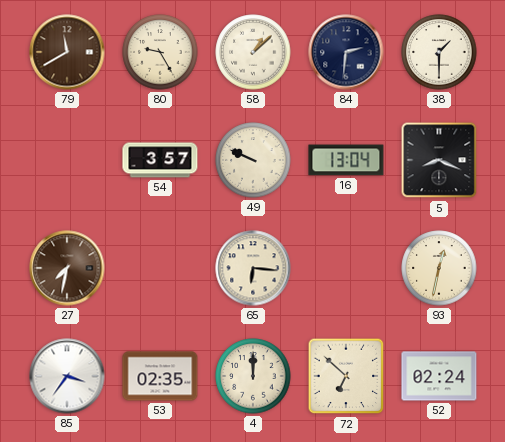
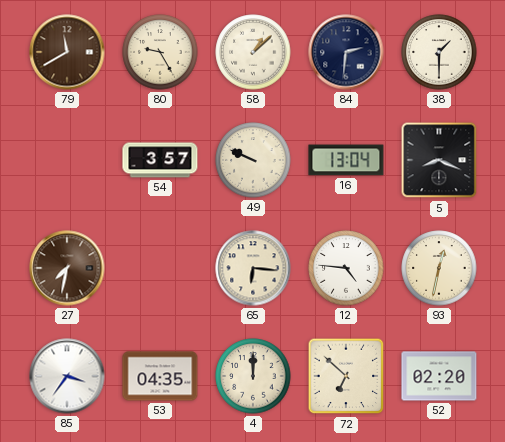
12: none -> 4:46
53: 02:35 -> 04:35
52: 02:24 -> 02:20
